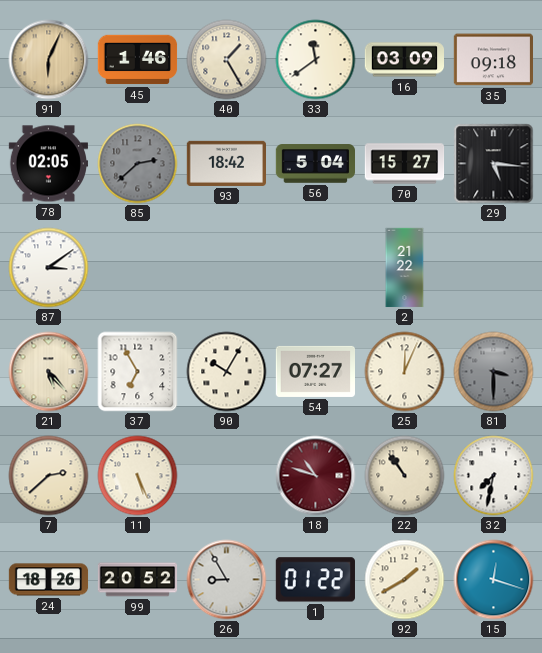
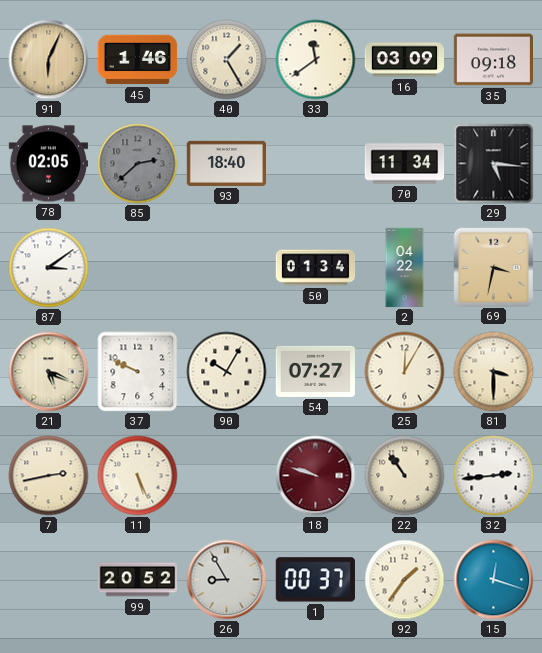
93: 18:42 -> 18:40
56: 5:04 -> none
70: 15:27 -> 11:34
50: none -> 01:34
2: 21:22 -> 04:22
69: none -> 3:32
21: 5:23 -> 5:19
37: 6:55 -> 9:49
25: 12:04 -> 12:05
81 dial: grey -> cream
7: 2:38 -> 2:43
18: 10:48 -> 9:48
32: 7:32 -> 2:44
24: 18:26 -> none
1: 01:22 -> 00:37
92: 1:40 -> 1:36
